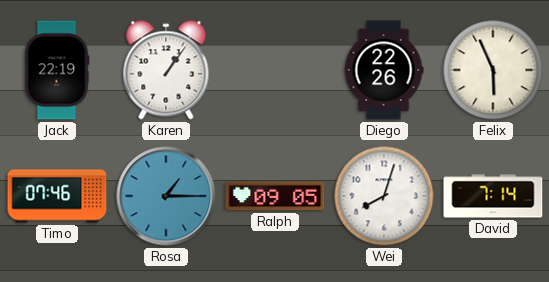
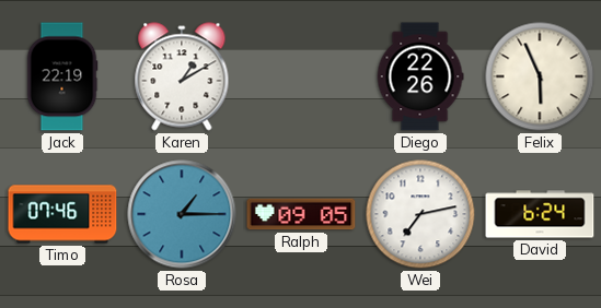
Karen: 1:06 -> 1:10
Wei: 8:03 -> 7:13
David: 7:14 -> 6:24
